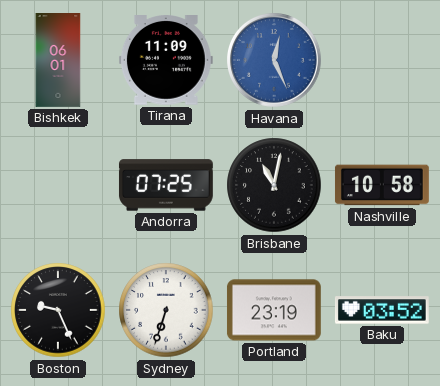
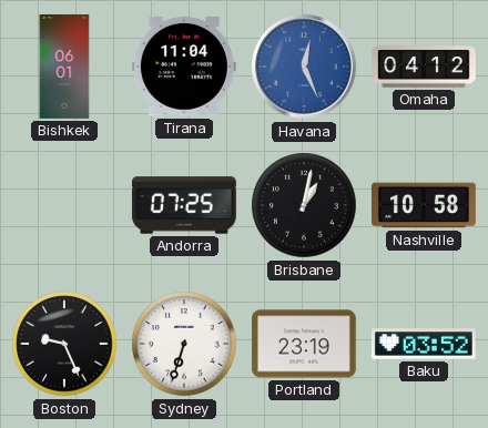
Tirana: 11:09 -> 11:04
Omaha: none -> 04:12
Brisbane: 11:02 -> 1:02
